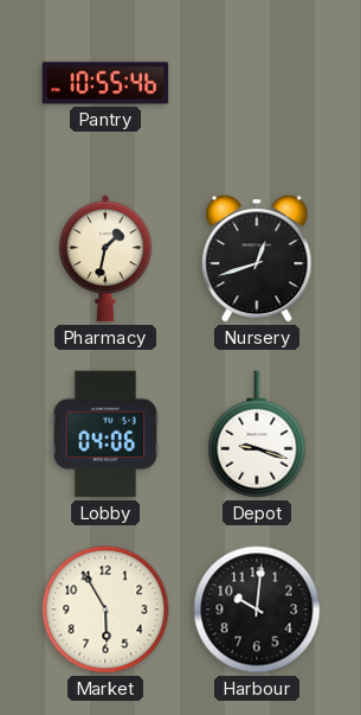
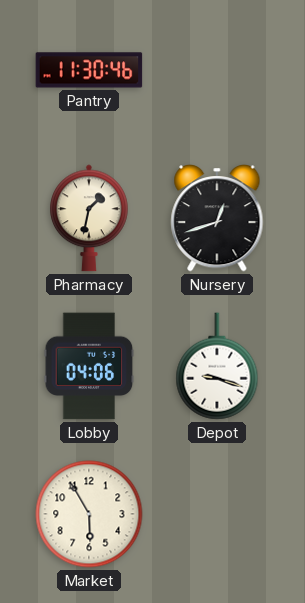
Pantry: 10:55 -> 11:30
Harbour: 10:01 -> none
